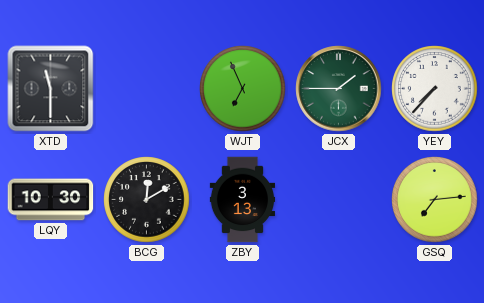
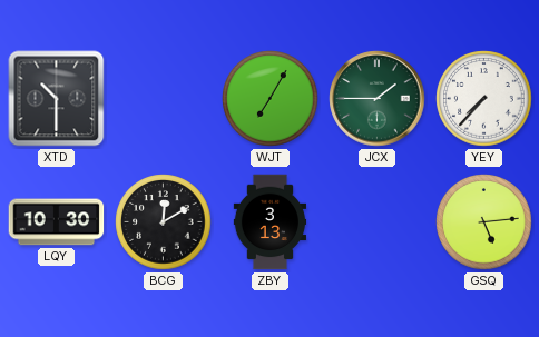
XTD: 11:30 -> 10:30
WJT: 6:56 -> 7:05
GSQ: 7:14 -> 5:14
